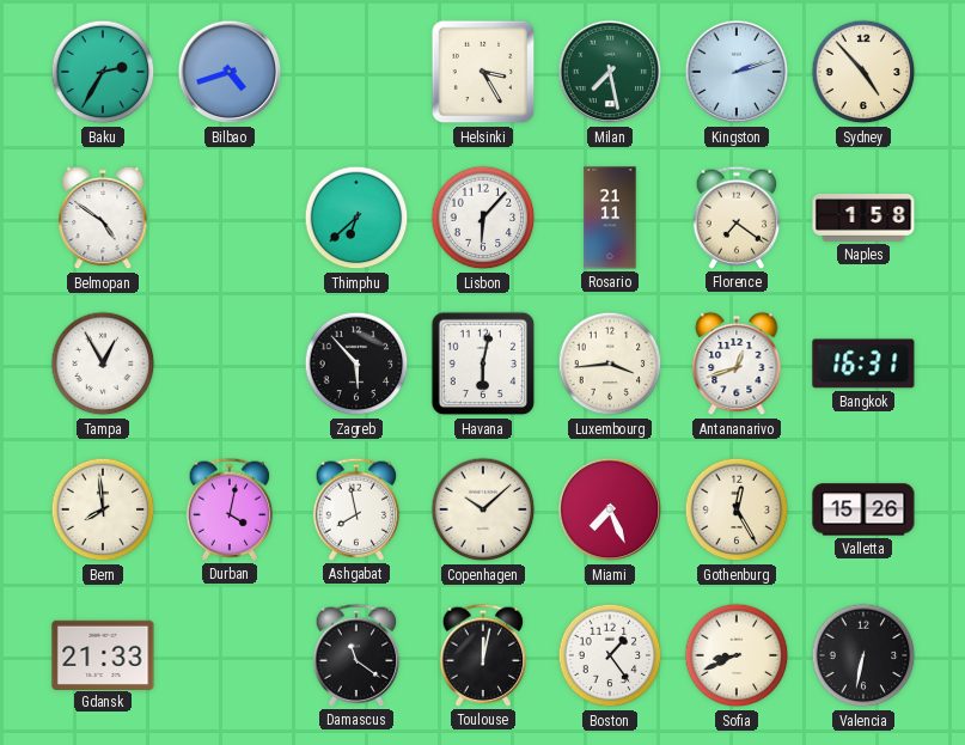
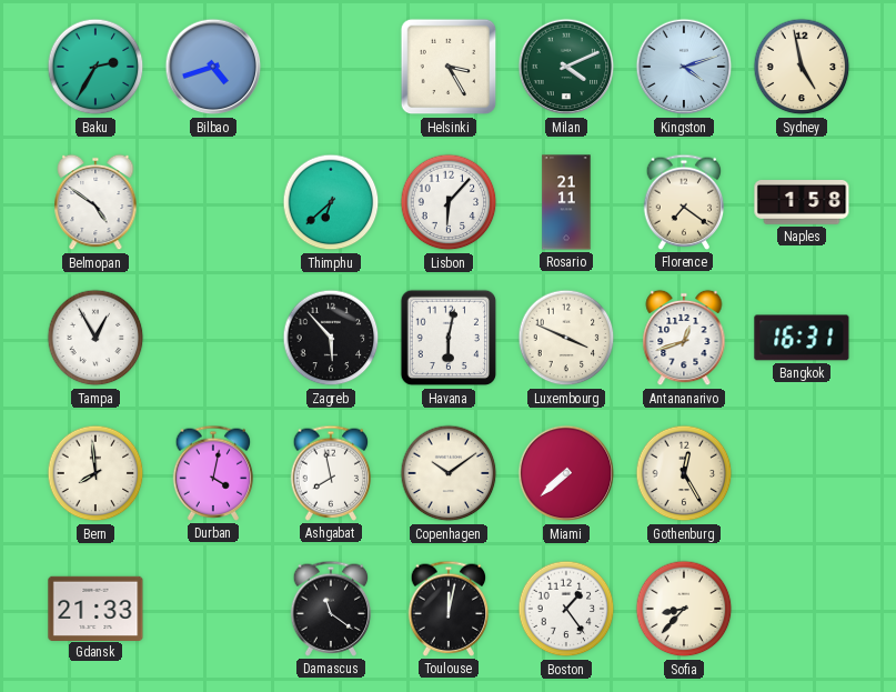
Milan: 7:28 -> 4:11
Kingston: 2:12 -> 4:12
Sydney: 4:53 -> 4:58
Luxembourg: 3:44 -> 3:49
Copenhagen: 10:08 -> 10:09
Miami: 7:26 -> 7:38
Valletta: 15:26 -> none
Sofia: 8:41 -> 8:37
Valencia: 6:32 -> none
